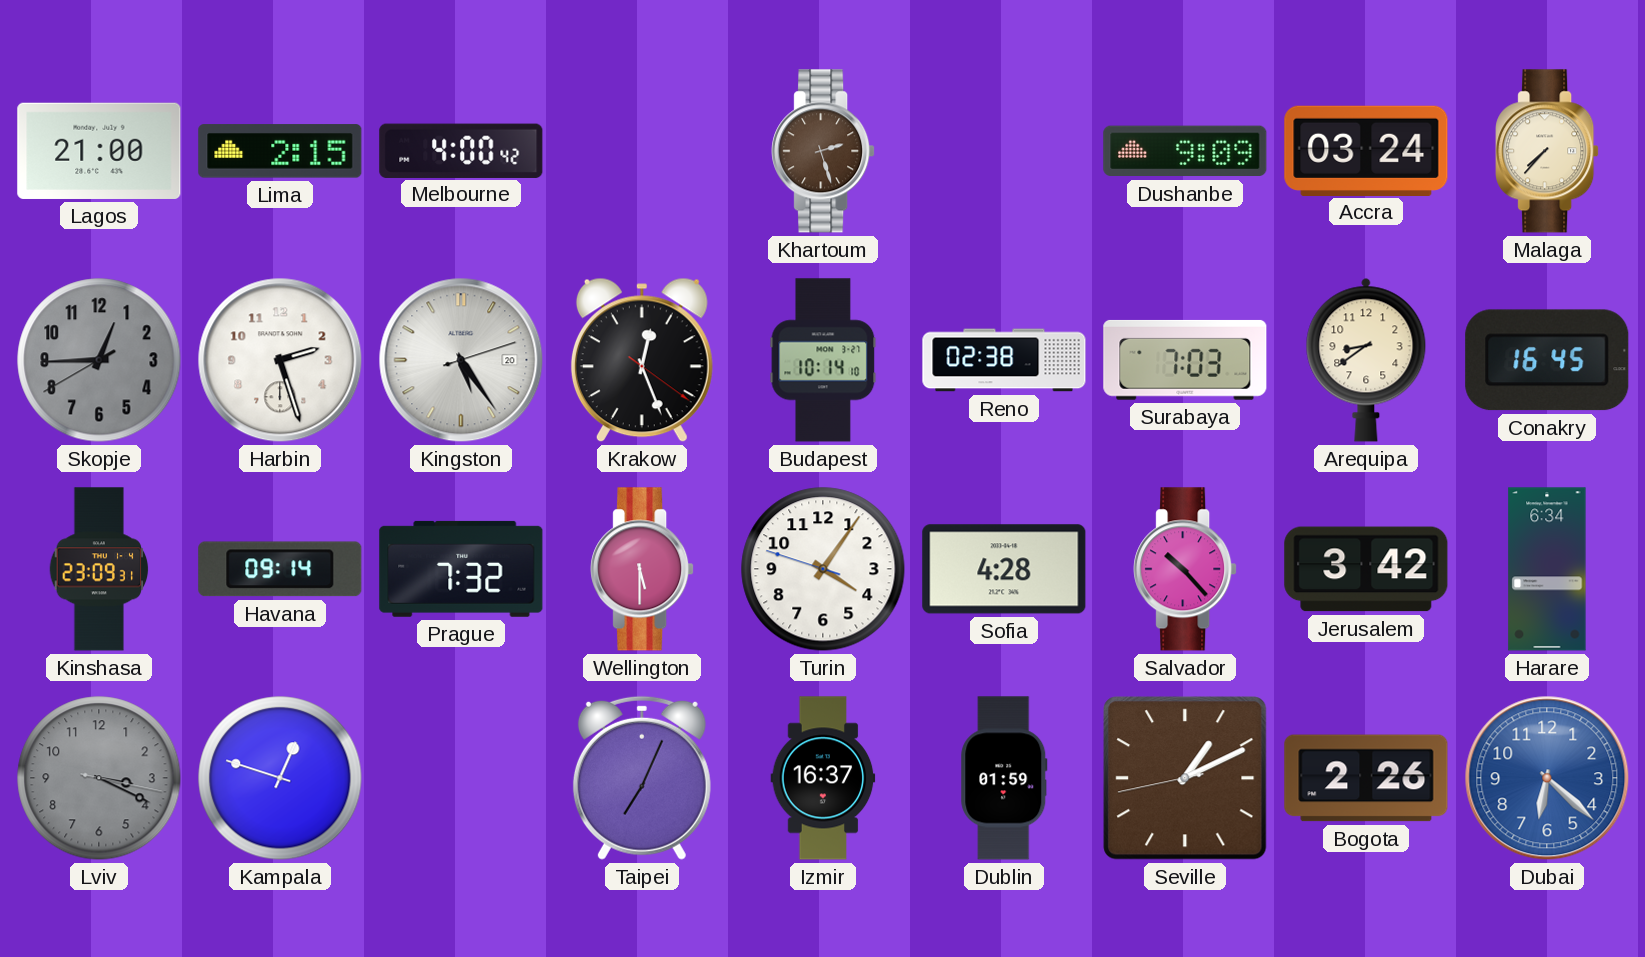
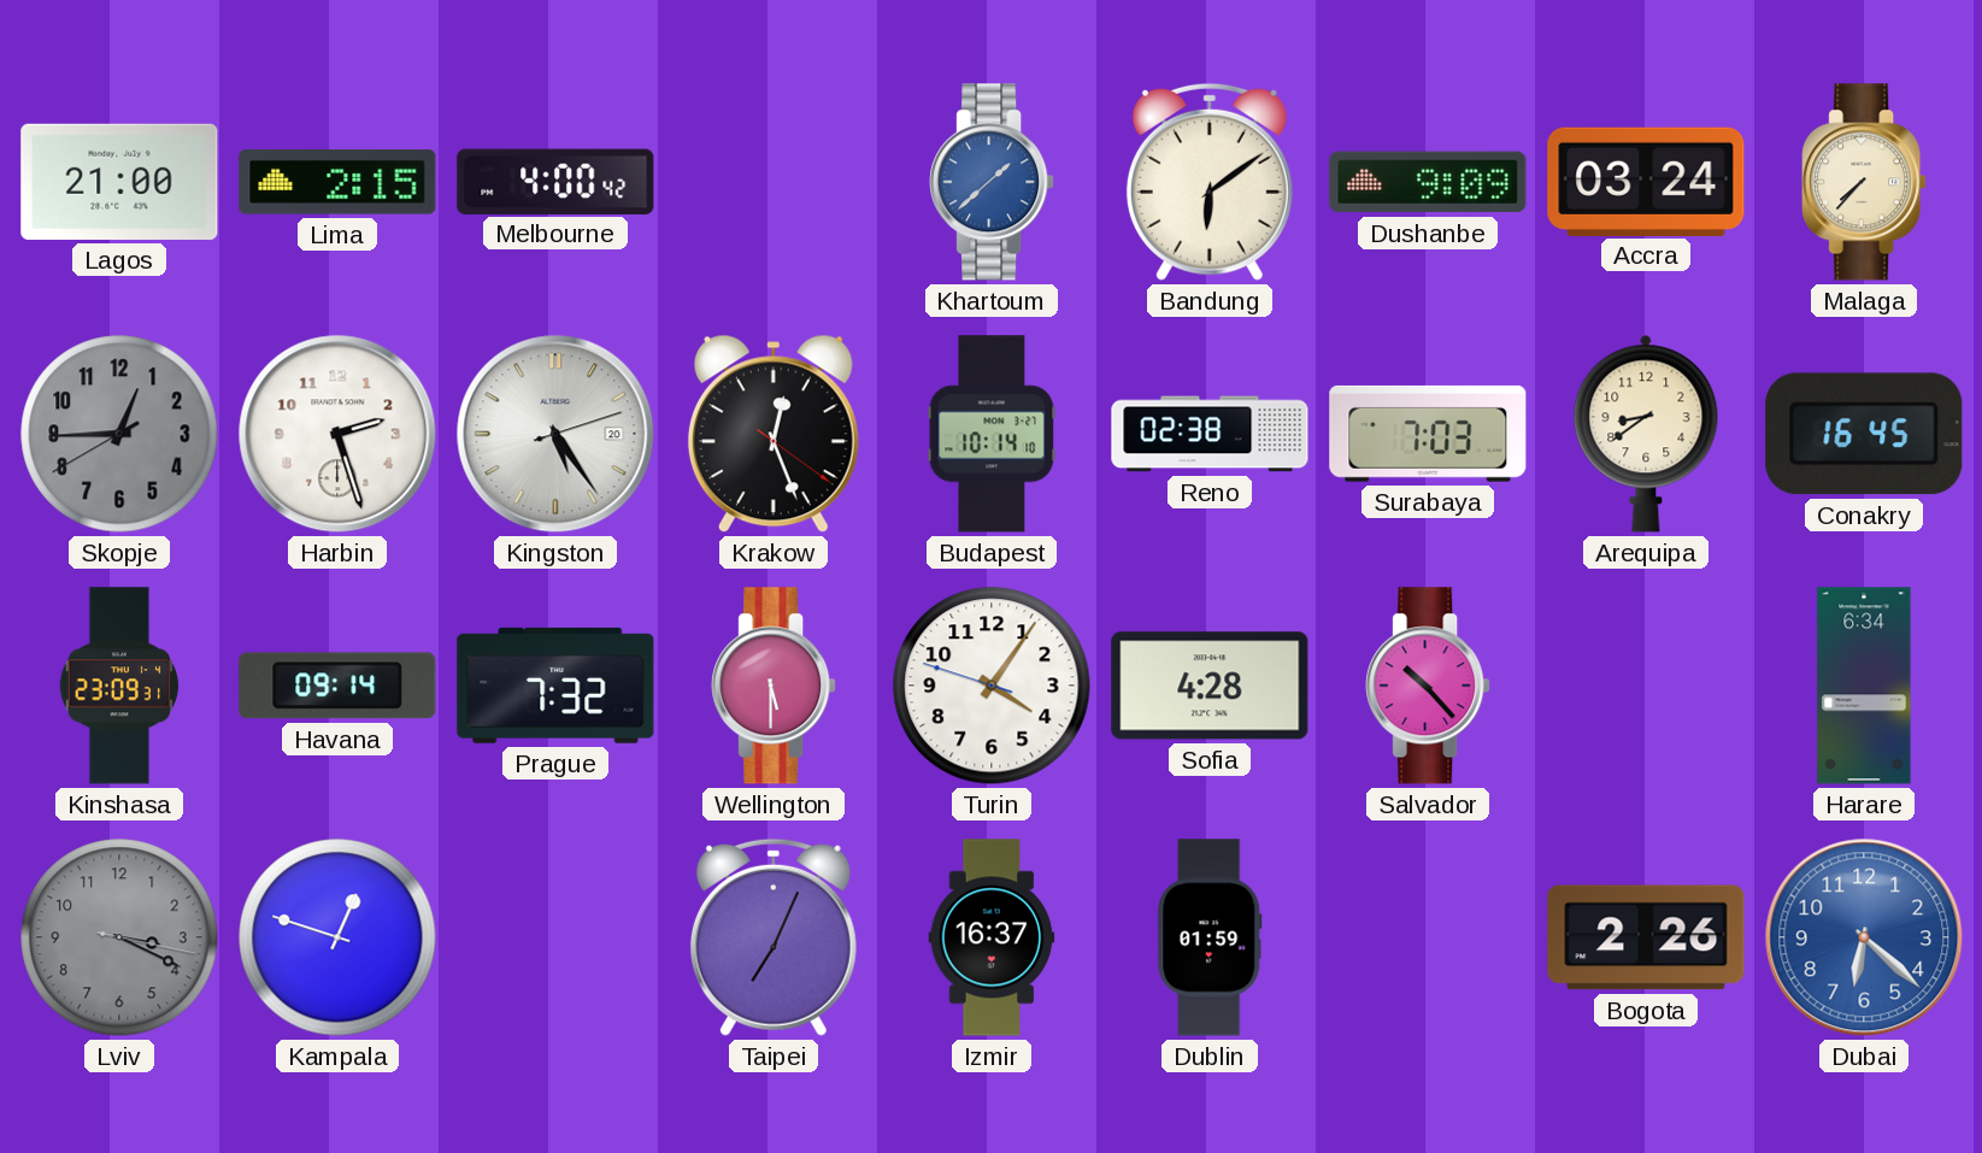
Khartoum: 2:27 -> 1:38
Khartoum dial: brown -> blue
Bandung: none -> 6:09
Jerusalem: 3:42 -> none
Seville: 1:10 -> none
